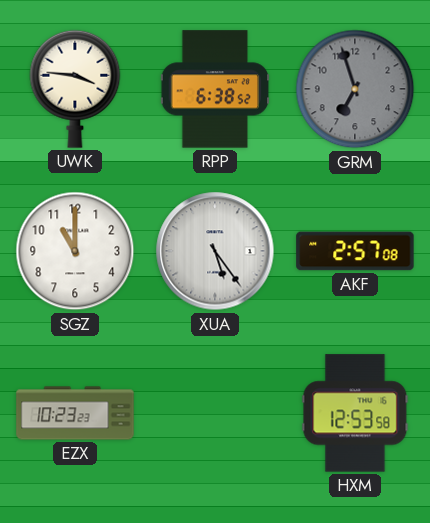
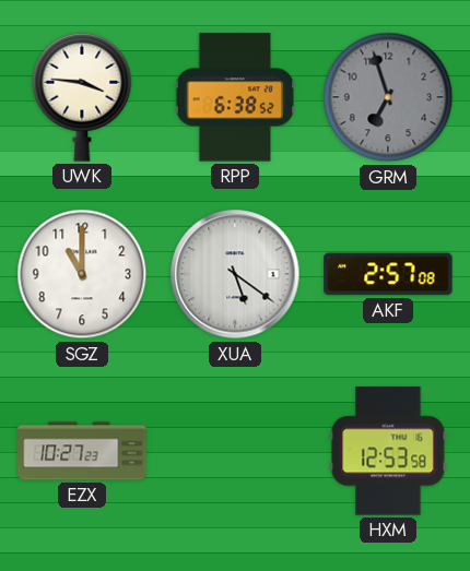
XUA: 5:24 -> 5:21
EZX: 10:23 -> 10:27
